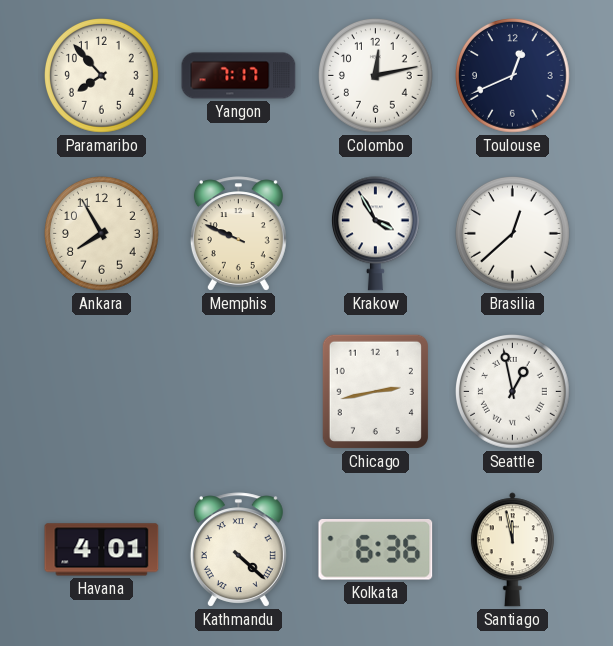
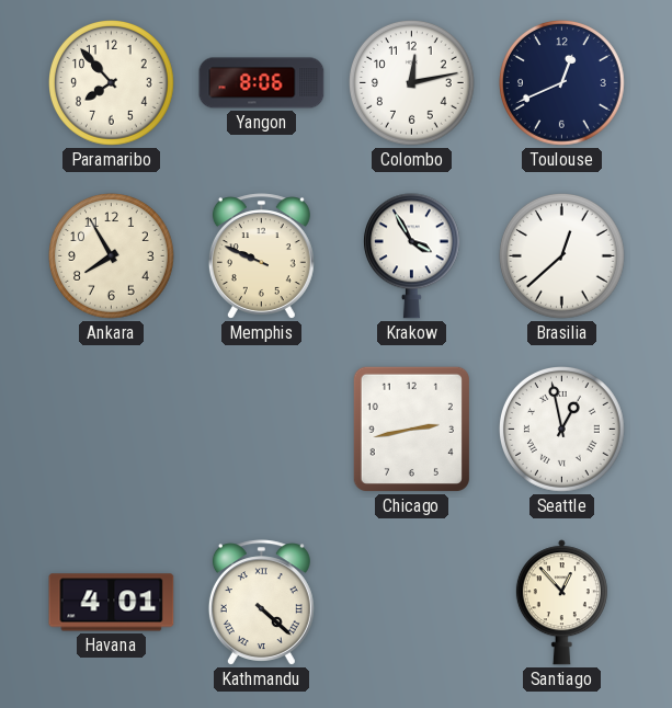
Yangon: 7:17 -> 8:06
Kolkata: 6:36 -> none
Santiago: 11:58 -> 12:53
